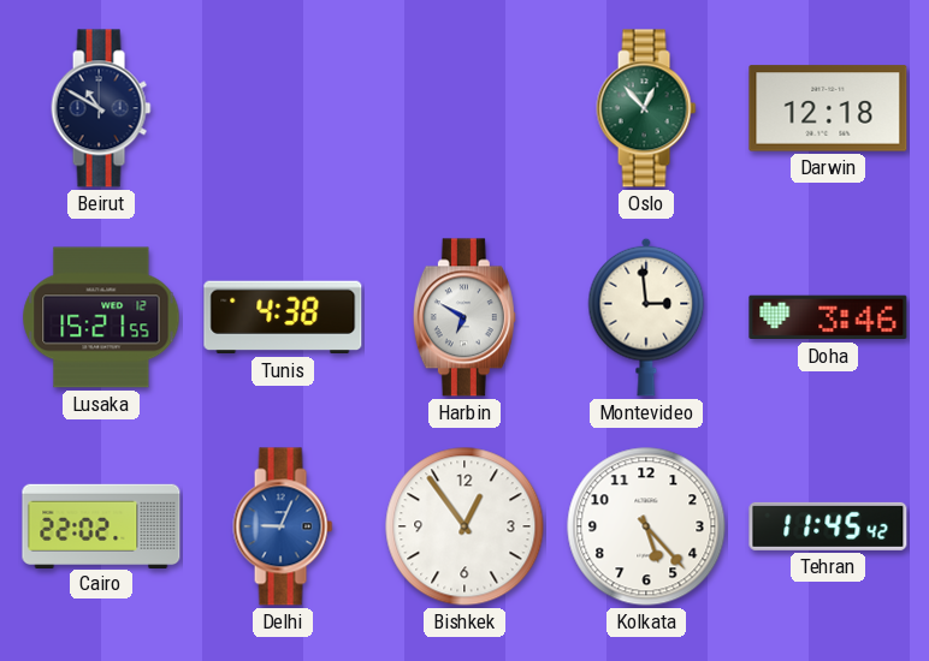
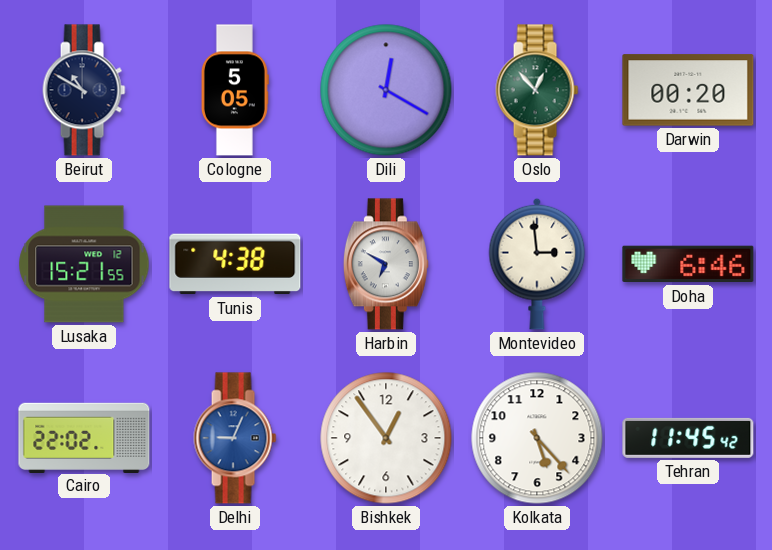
Cologne: none -> 5:05
Dili: none -> 12:20
Darwin: 12:18 -> 00:20
Doha: 3:46 -> 6:46
